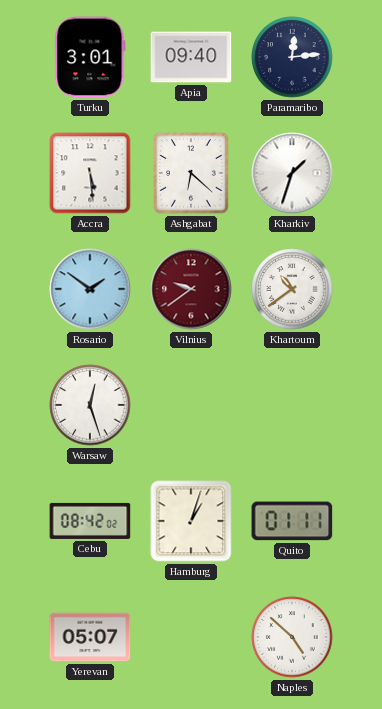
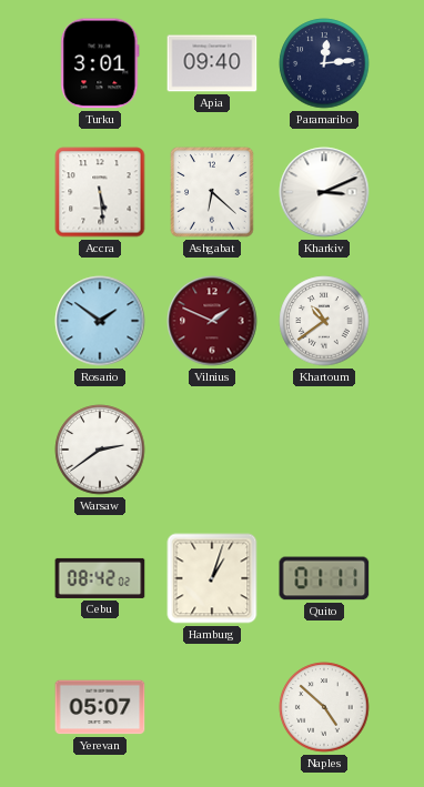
Kharkiv: 1:33 -> 3:11
Vilnius: 9:39 -> 1:49
Warsaw: 12:27 -> 2:39
